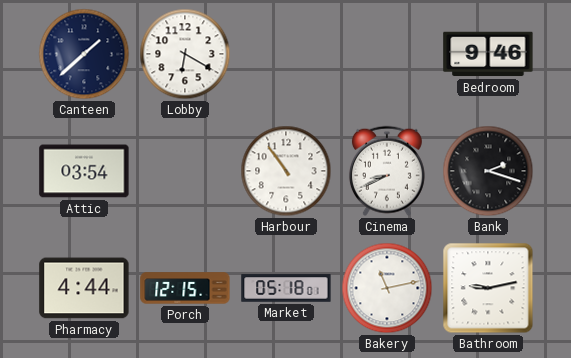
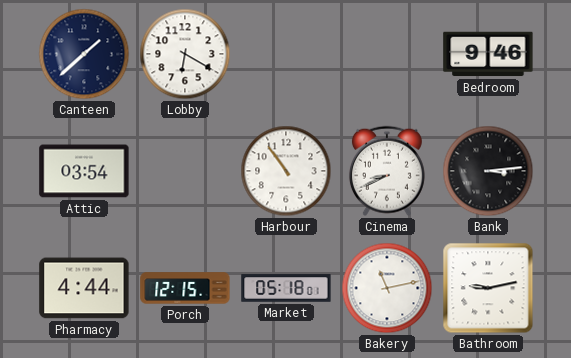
Bank: 2:18 -> 3:14
